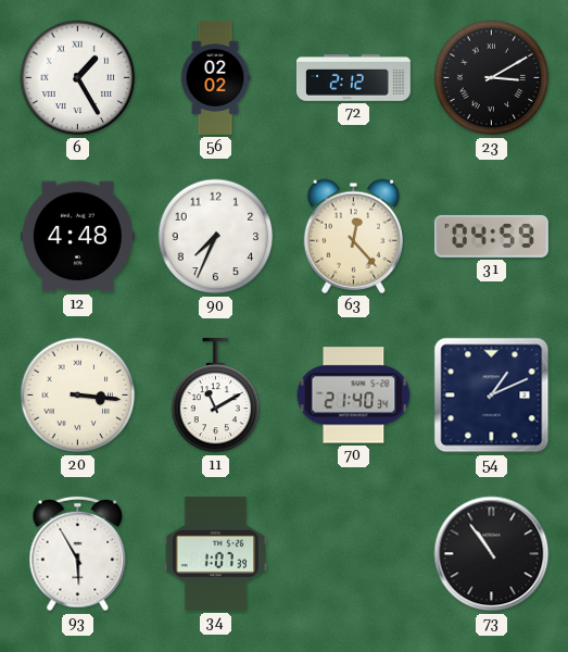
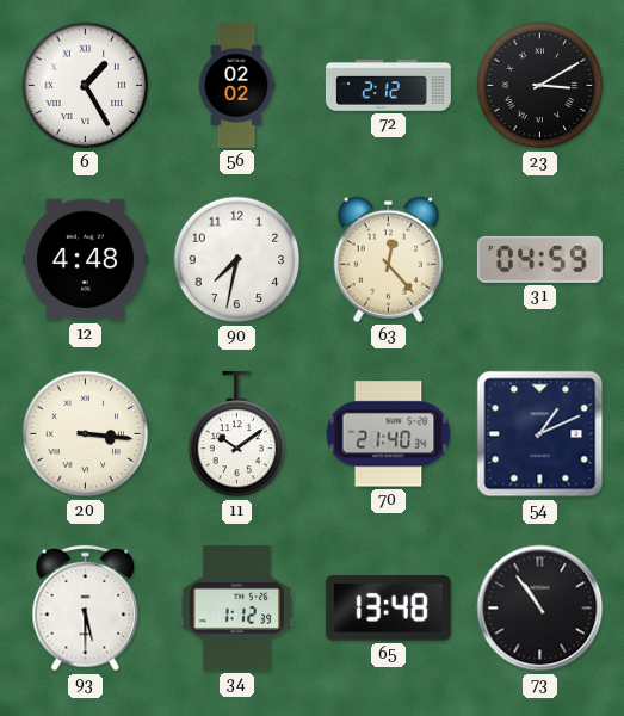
90: 7:34 -> 7:32
11: 11:10 -> 10:09
93: 5:55 -> 5:30
34: 1:07 -> 1:12
65: none -> 13:48
